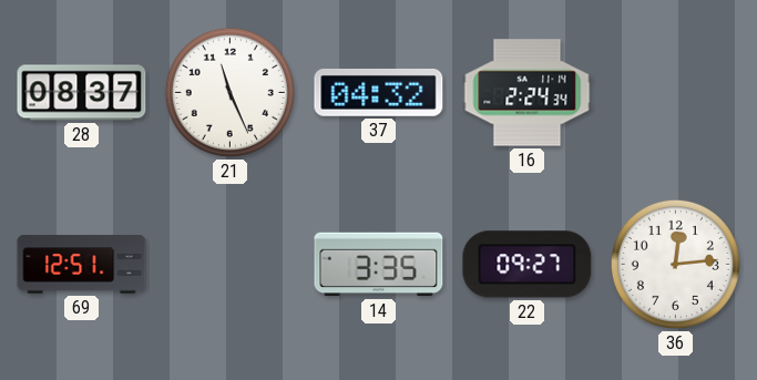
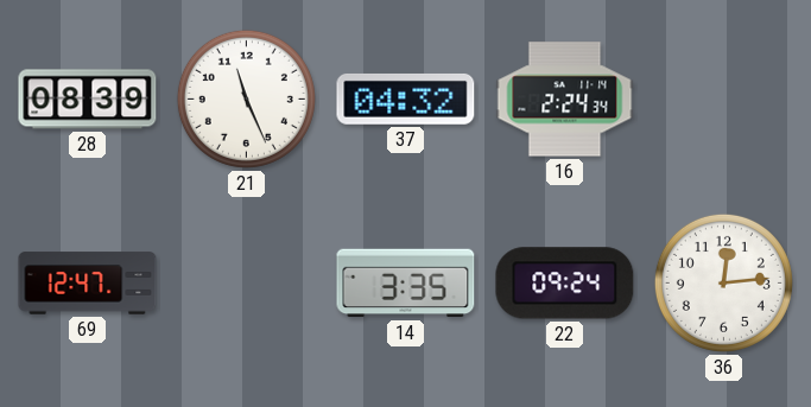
28: 08:37 -> 08:39
69: 12:51 -> 12:47
22: 09:27 -> 09:24
